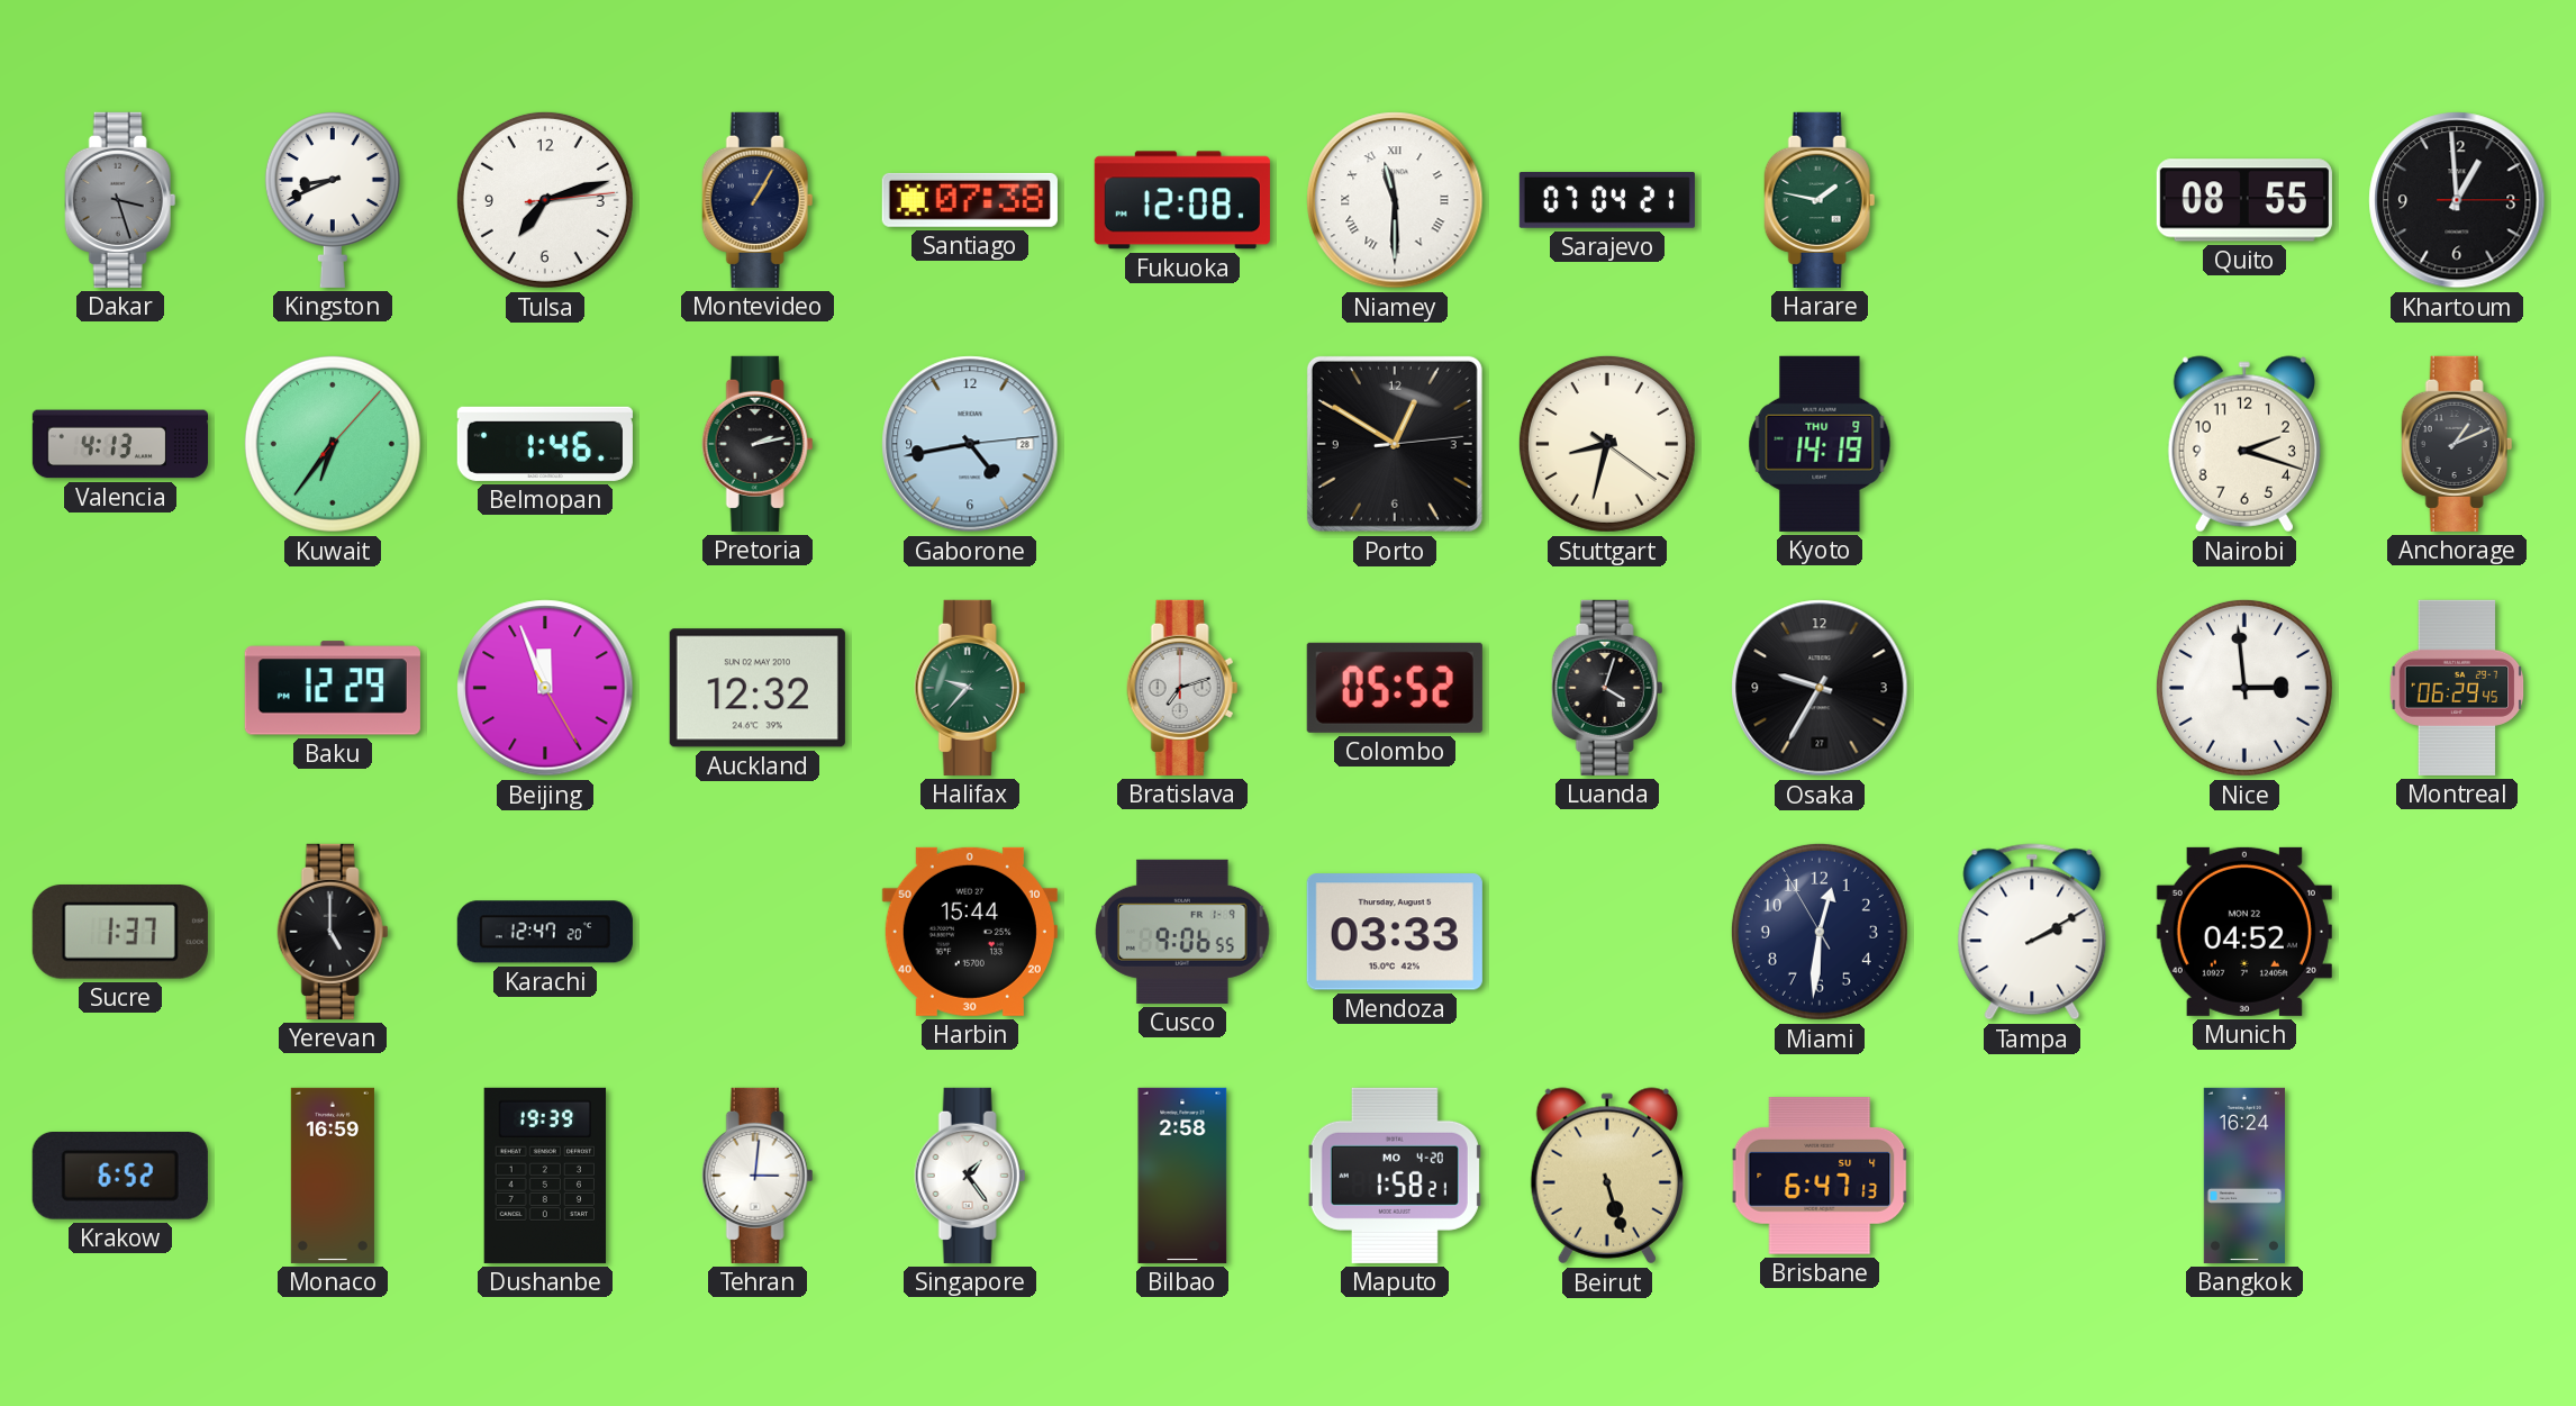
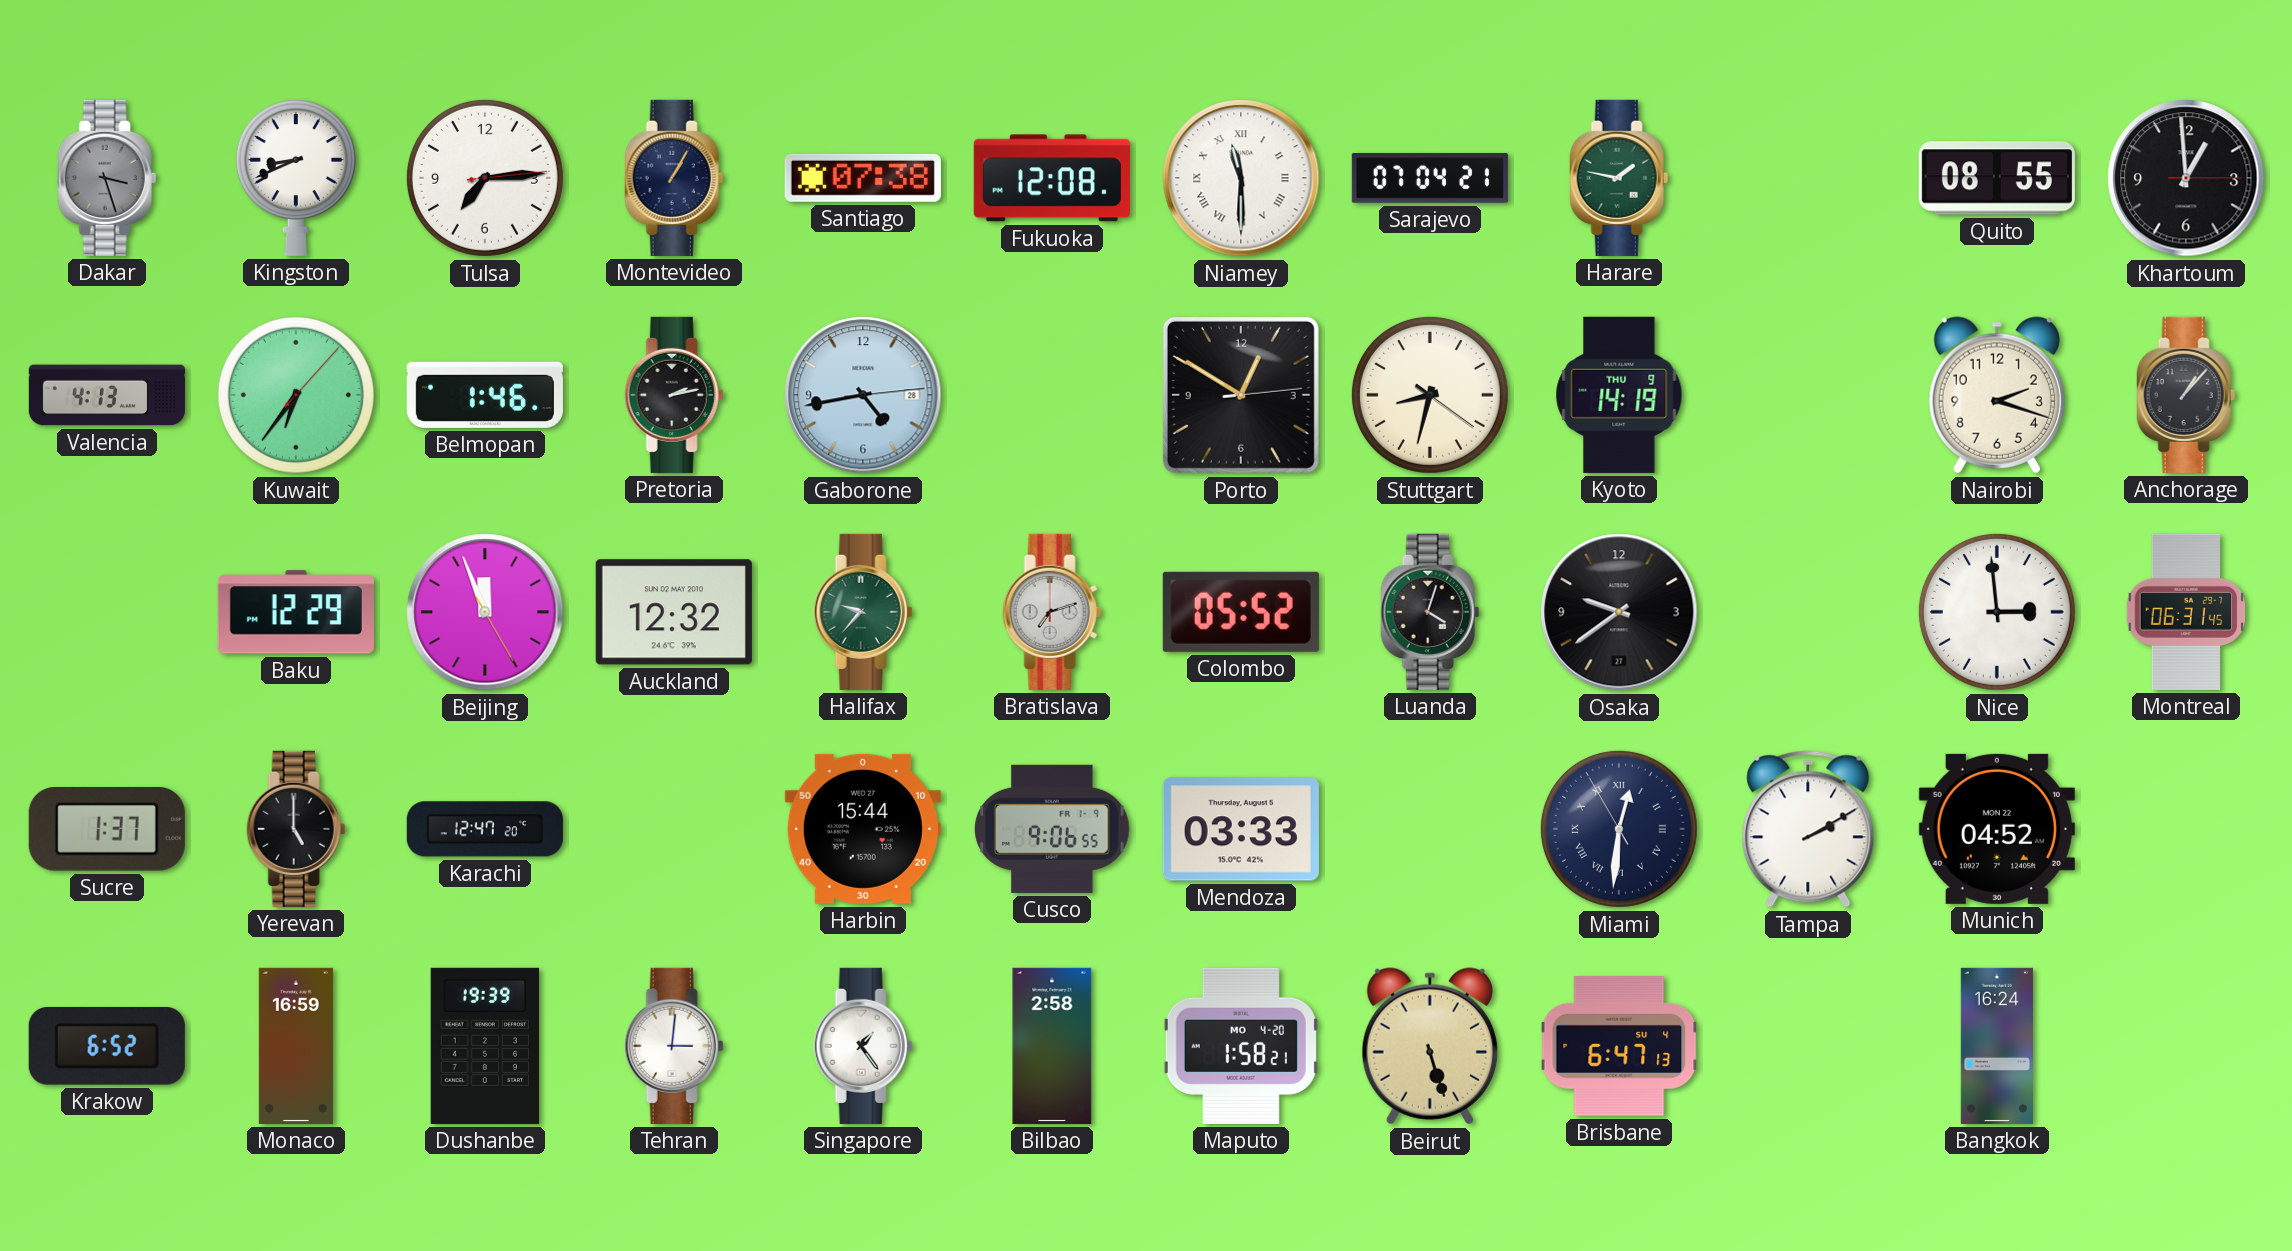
Tulsa: 7:12 -> 7:14
Anchorage: 1:11 -> 1:07
Osaka: 9:35 -> 9:39
Montreal: 06:29 -> 06:31
Miami numerals: Arabic -> Roman
